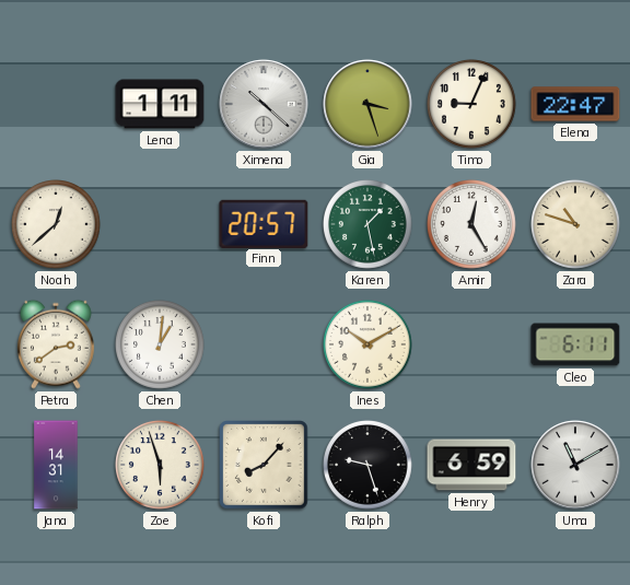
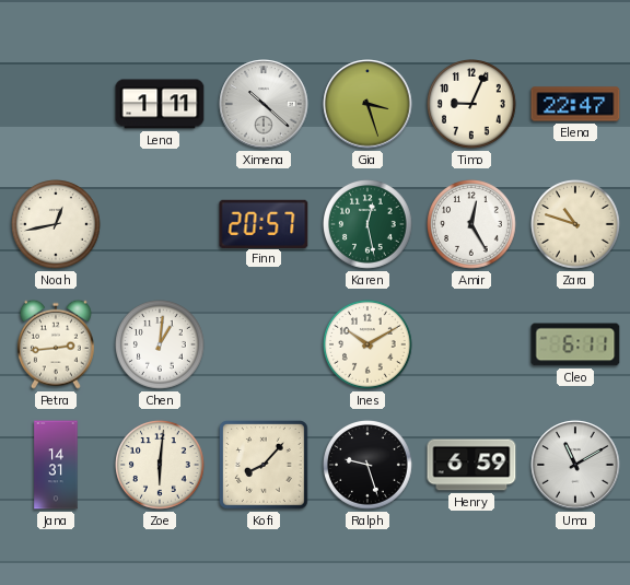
Noah: 12:38 -> 12:43
Karen: 1:28 -> 12:28
Petra: 2:39 -> 2:44
Zoe: 5:57 -> 6:01
